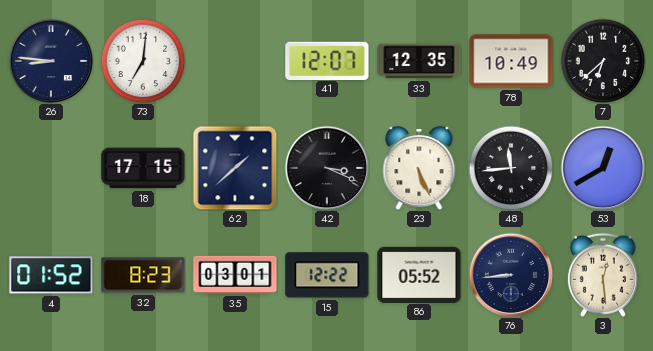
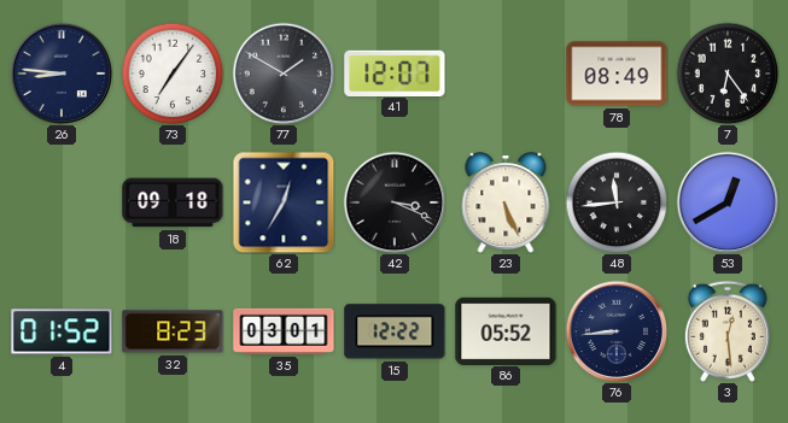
73: 7:01 -> 7:06
77: none -> 1:50
33: 12:35 -> none
78: 10:49 -> 08:49
7: 6:38 -> 6:24
18: 17:15 -> 09:18
62: 1:38 -> 12:35
